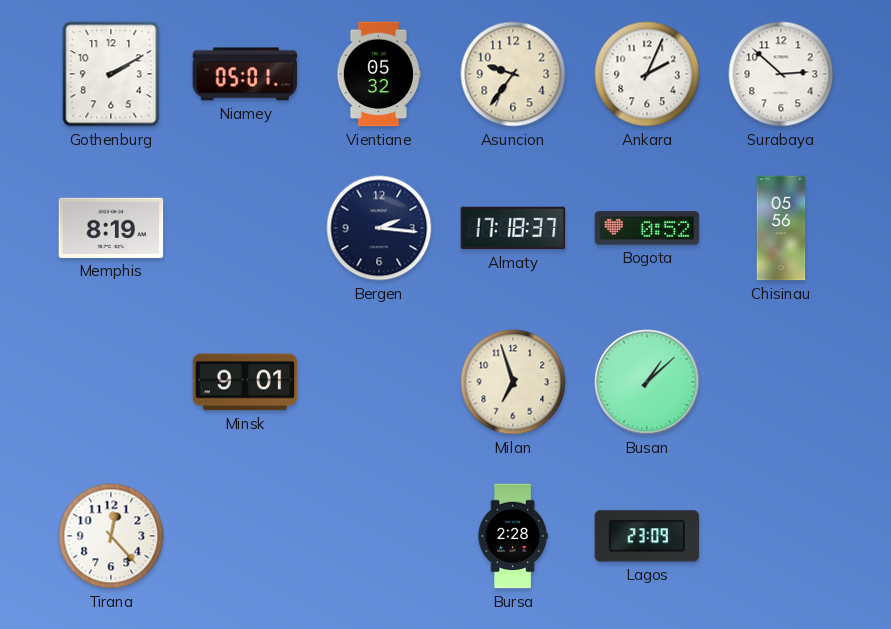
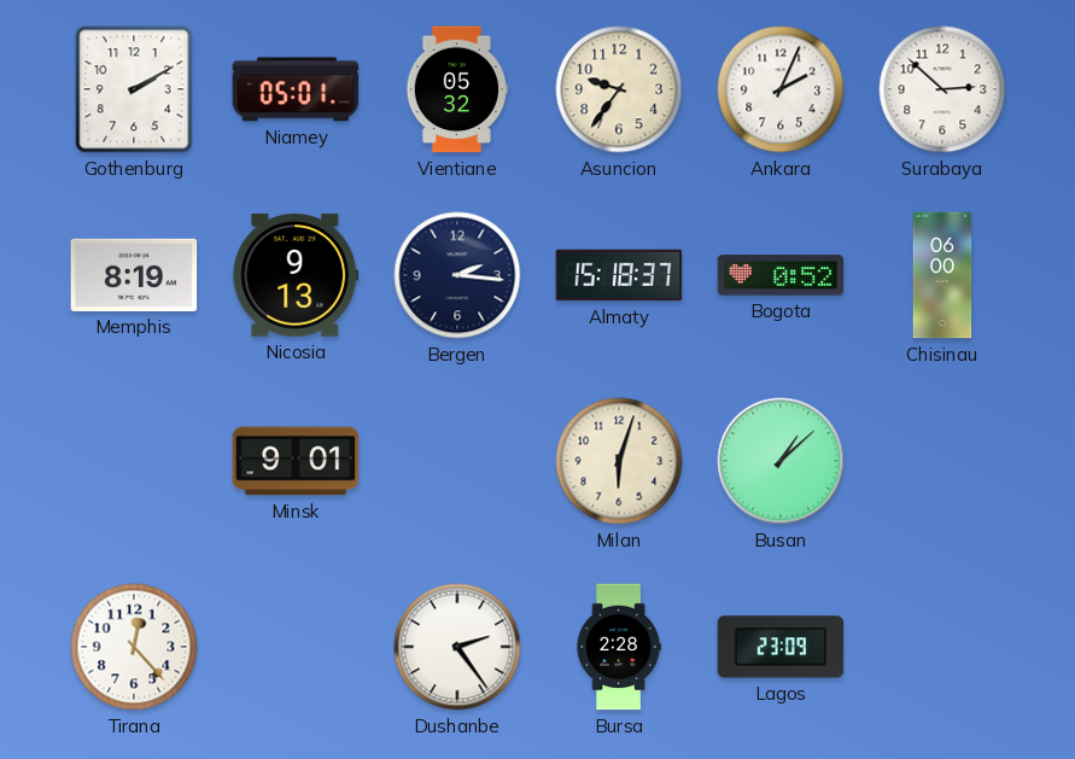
Nicosia: none -> 9:13
Almaty: 17:18 -> 15:18
Chisinau: 05:56 -> 06:00
Milan: 6:57 -> 6:03
Dushanbe: none -> 2:24
